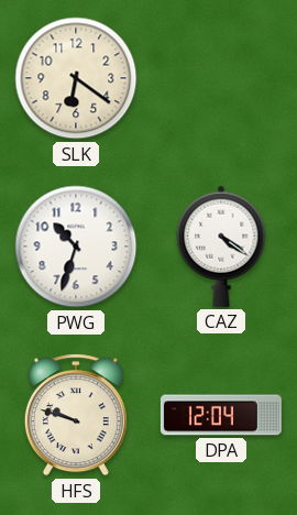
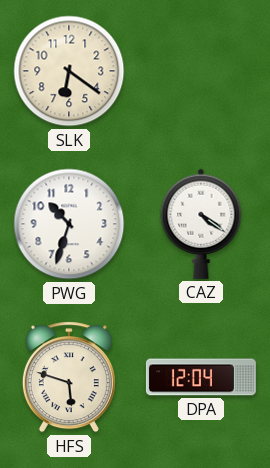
HFS: 9:48 -> 5:48
